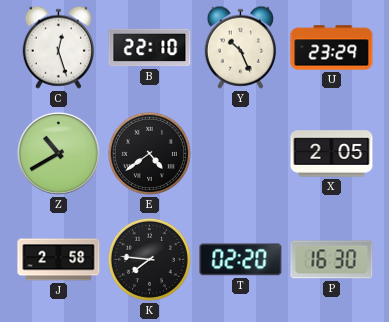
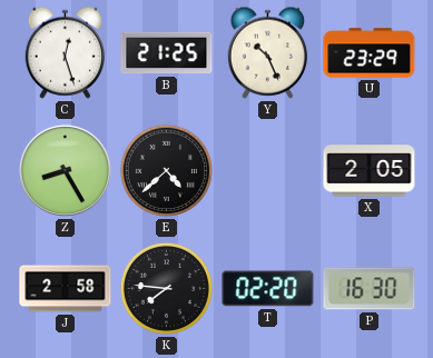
B: 22:10 -> 21:25
Z: 10:40 -> 8:25
E: 4:39 -> 4:38
